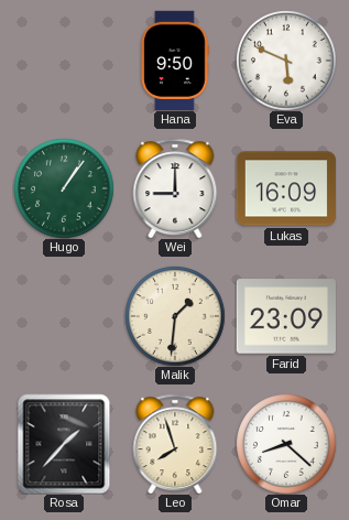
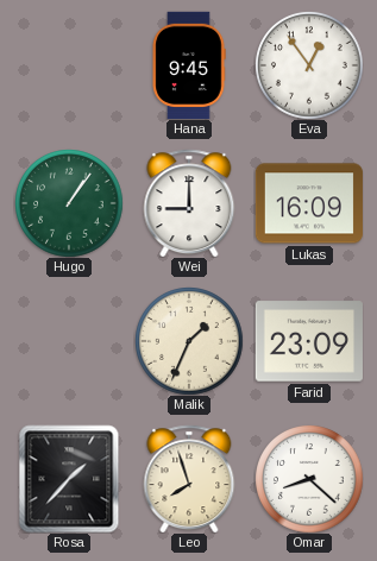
Hana: 9:50 -> 9:45
Eva: 5:49 -> 12:54
Malik: 1:31 -> 1:34
